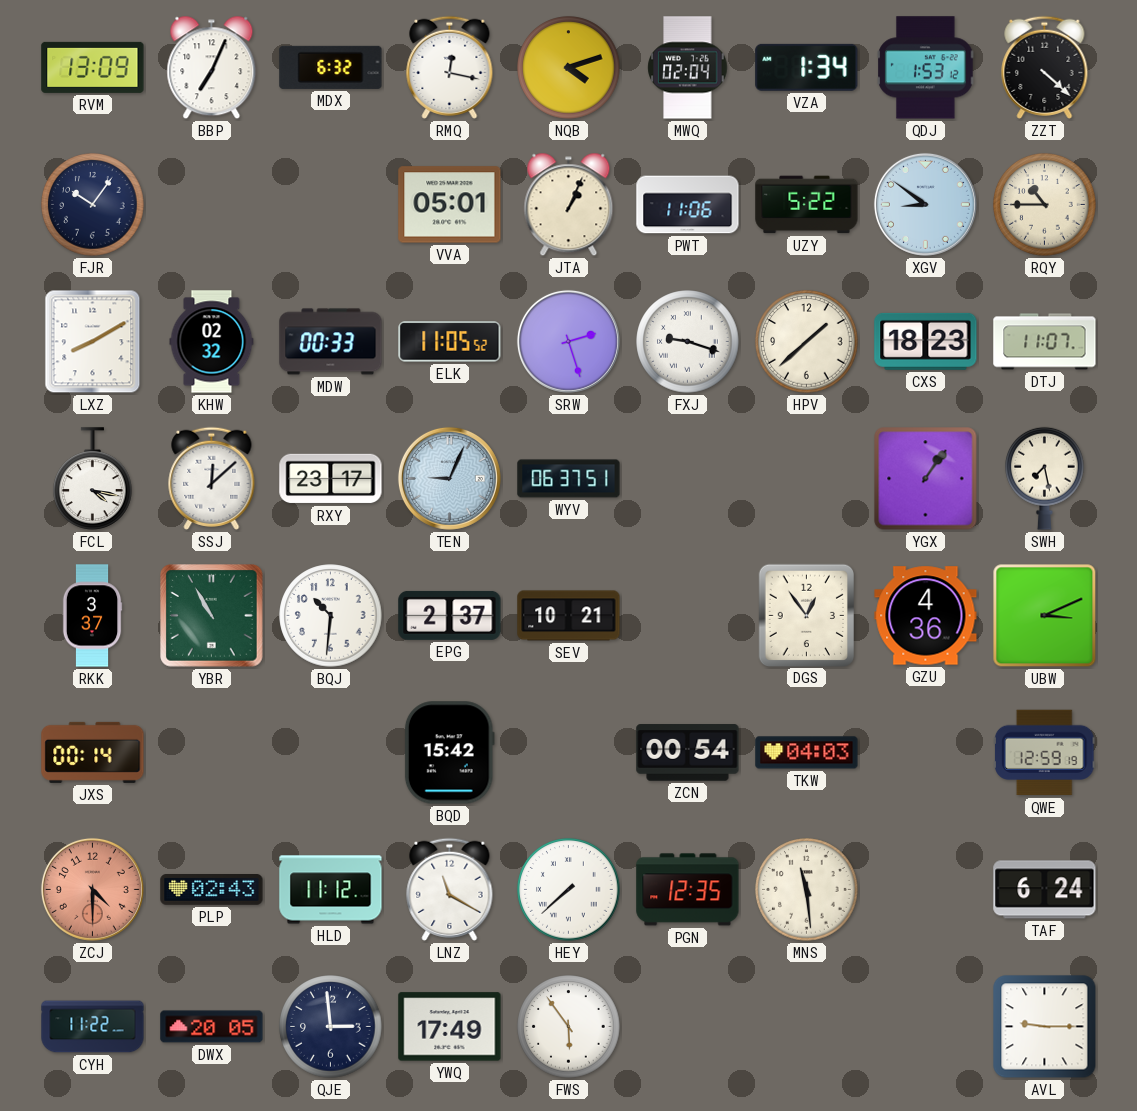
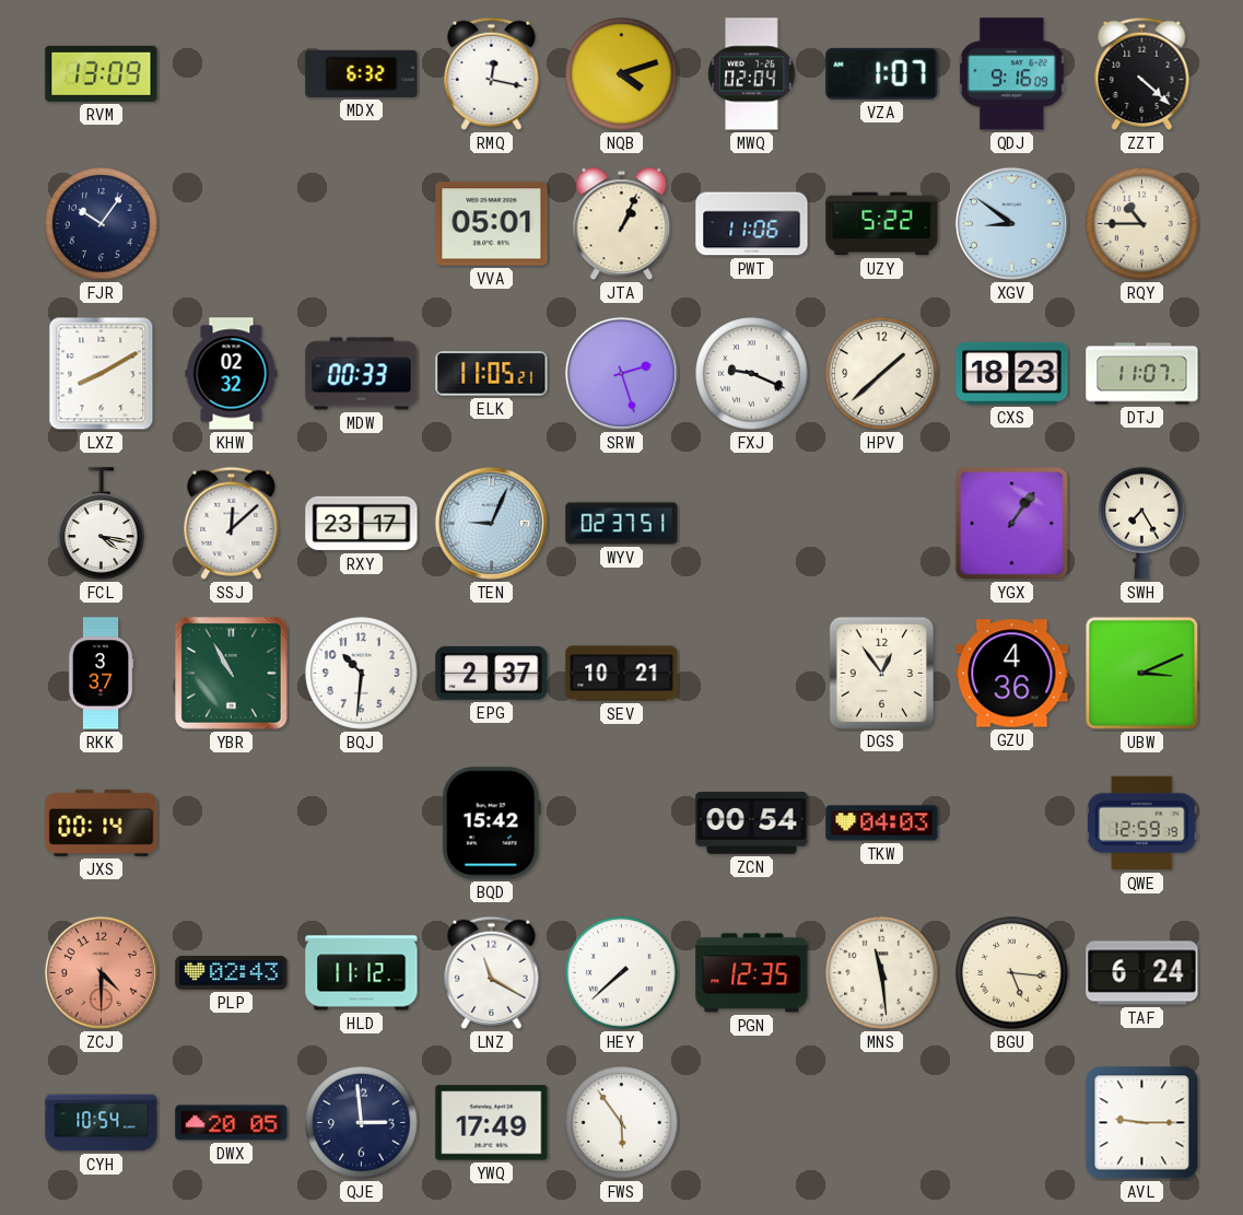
BBP: 7:04 -> none
VZA: 1:34 -> 1:07
QDJ: 1:53 -> 9:16
ELK: 11:05:52 -> 11:05:21
FXJ: 9:18 -> 9:19
WYV: 06:37 -> 02:37
SWH: 7:28 -> 7:25
BGU: none -> 5:16
CYH: 11:22 -> 10:54
